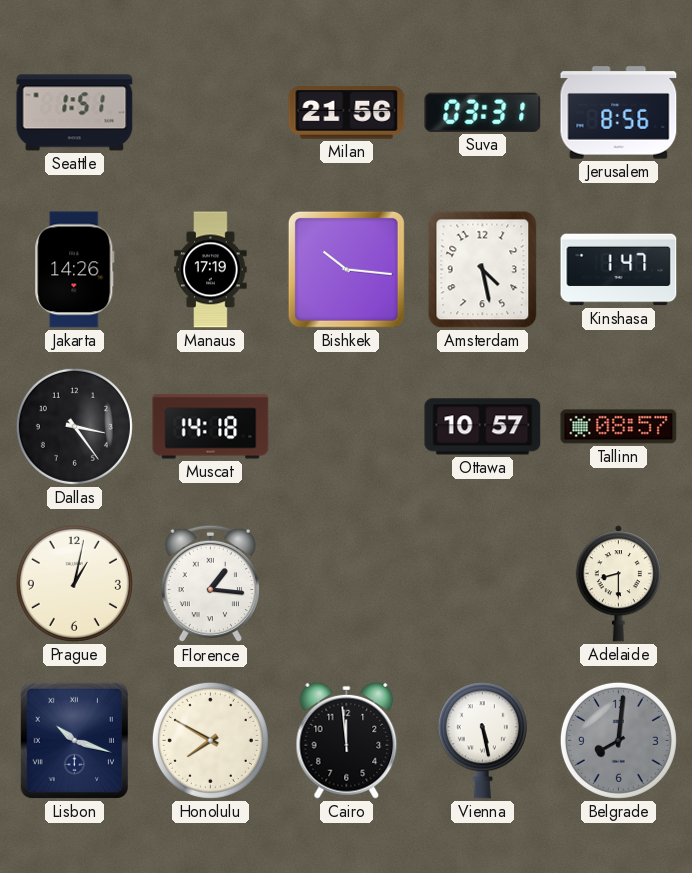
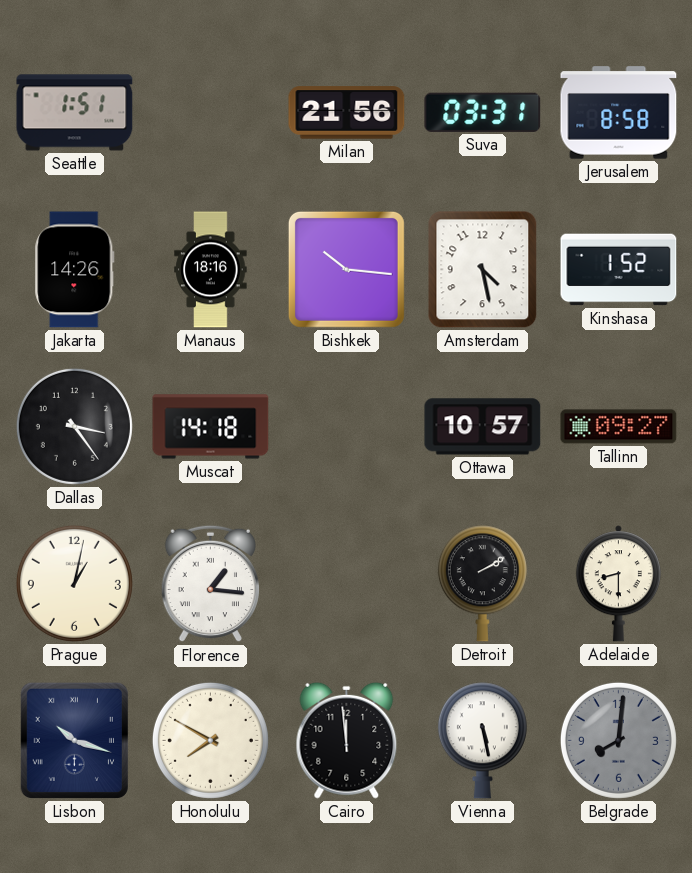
Jerusalem: 8:56 -> 8:58
Manaus: 17:19 -> 18:16
Kinshasa: 1:47 -> 1:52
Tallinn: 08:57 -> 09:27
Detroit: none -> 2:10
